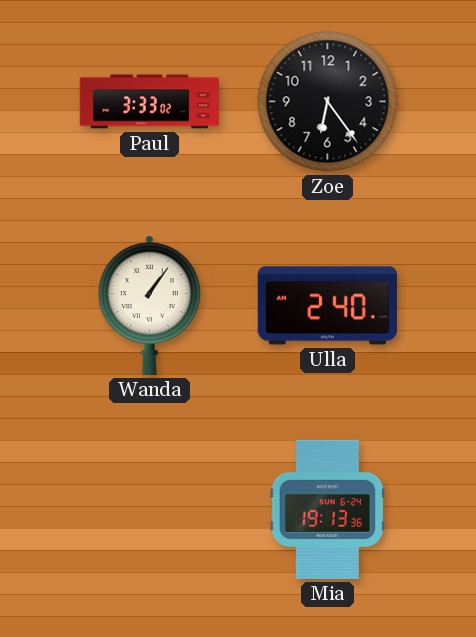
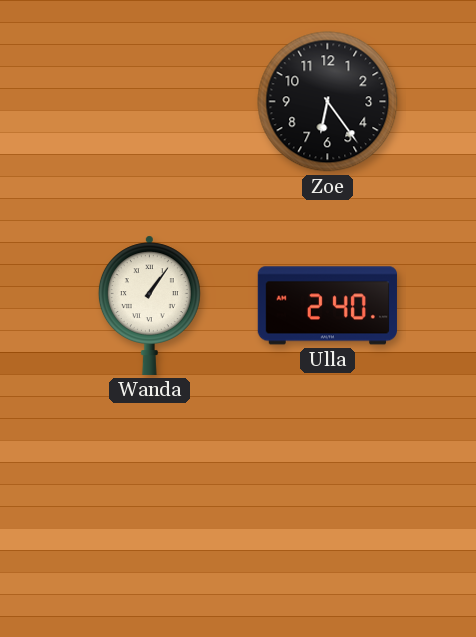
Paul: 3:33 -> none
Mia: 19:13 -> none
